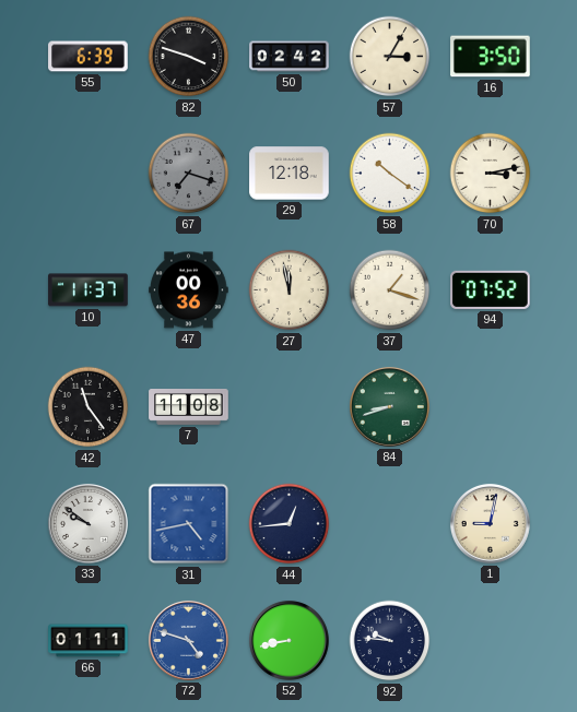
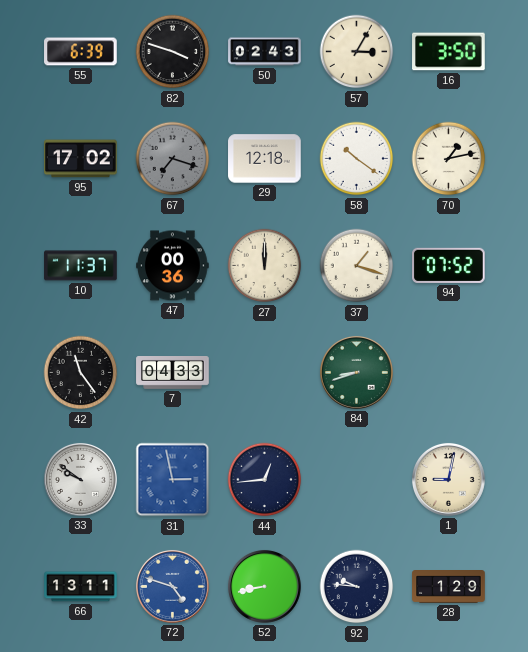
50: 02:42 -> 02:43
95: none -> 17:02
70: 3:13 -> 1:13
27: 11:58 -> 12:00
7: 11:08 -> 04:33
31: 4:43 -> 2:58
66: 01:11 -> 13:11
28: none -> 1:29
